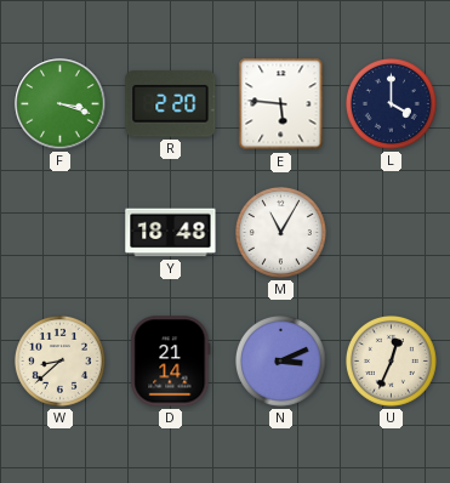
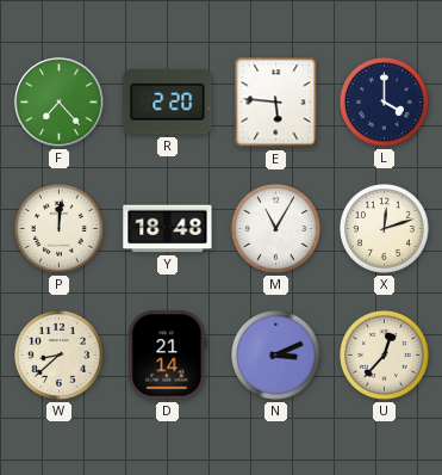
F: 3:18 -> 7:23
P: none -> 12:01
X: none -> 12:12
U: 12:34 -> 12:37
